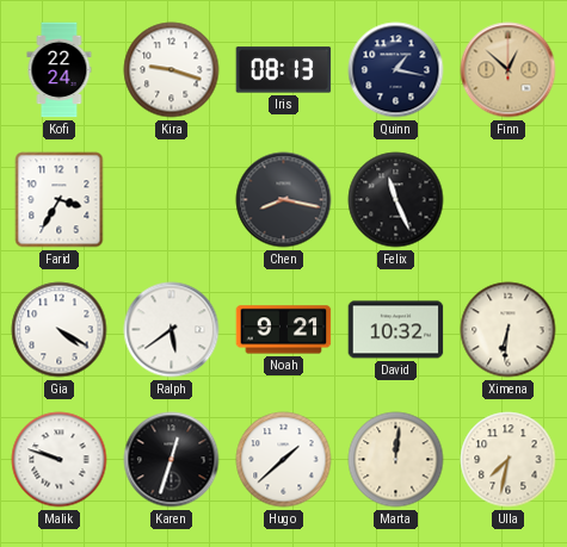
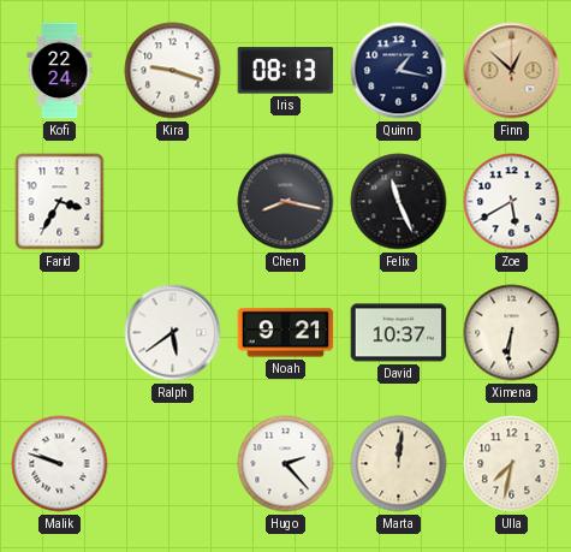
Zoe: none -> 5:40
Gia: 4:20 -> none
David: 10:32 -> 10:37
Karen: 12:33 -> none
Hugo: 1:38 -> 2:23
